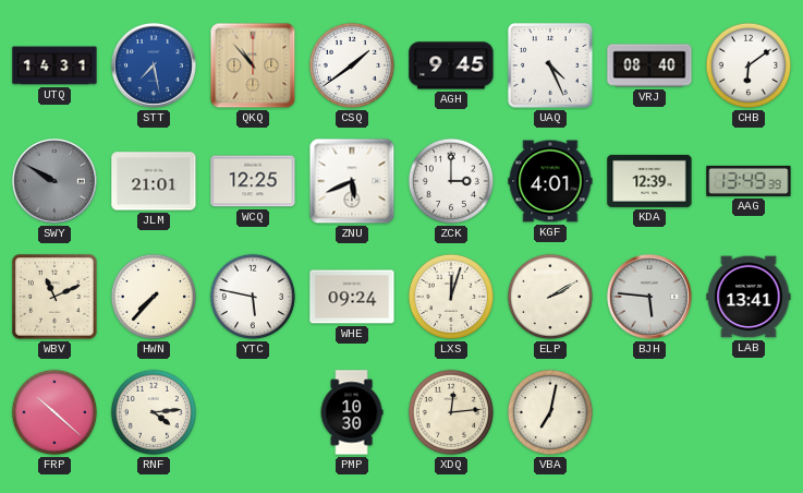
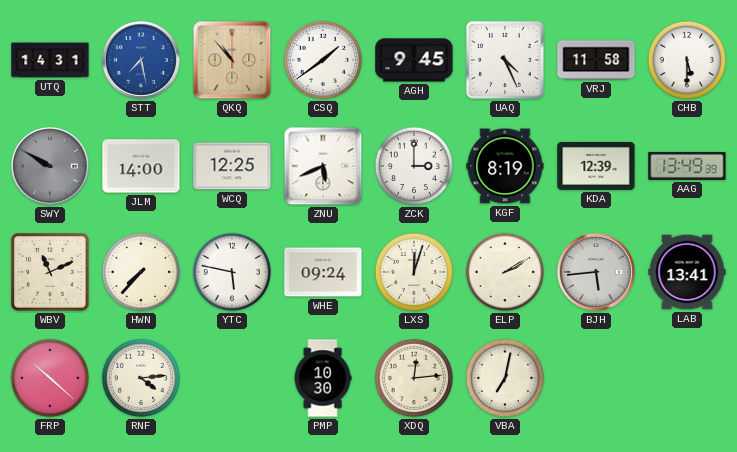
VRJ: 08:40 -> 11:58
CHB: 6:09 -> 5:30
JLM: 21:01 -> 14:00
KGF: 4:01 -> 8:19
BJH: 5:46 -> 5:44
